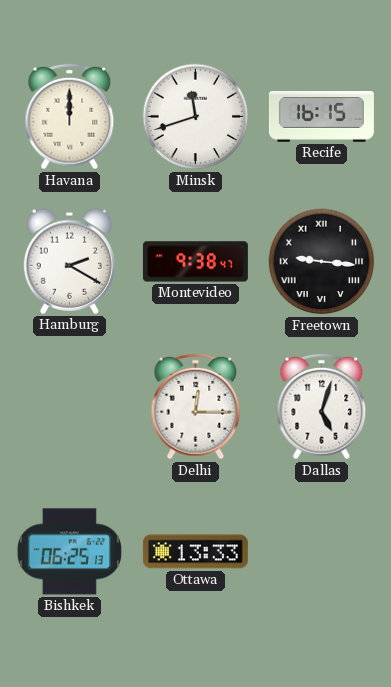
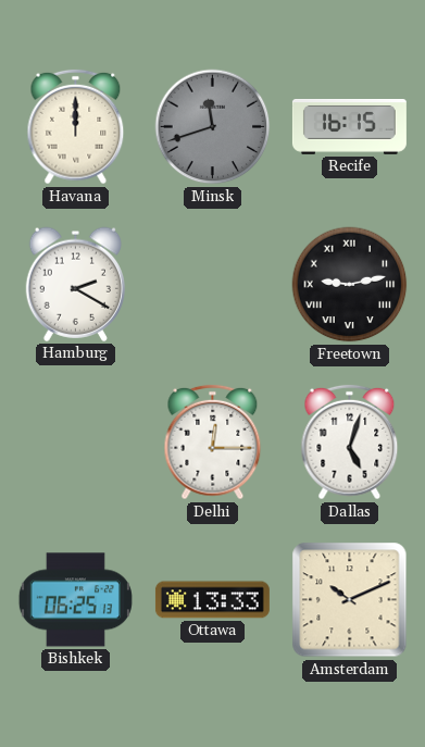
Minsk dial: white -> grey
Montevideo: 9:38 -> none
Freetown: 9:16 -> 9:13
Amsterdam: none -> 10:11
